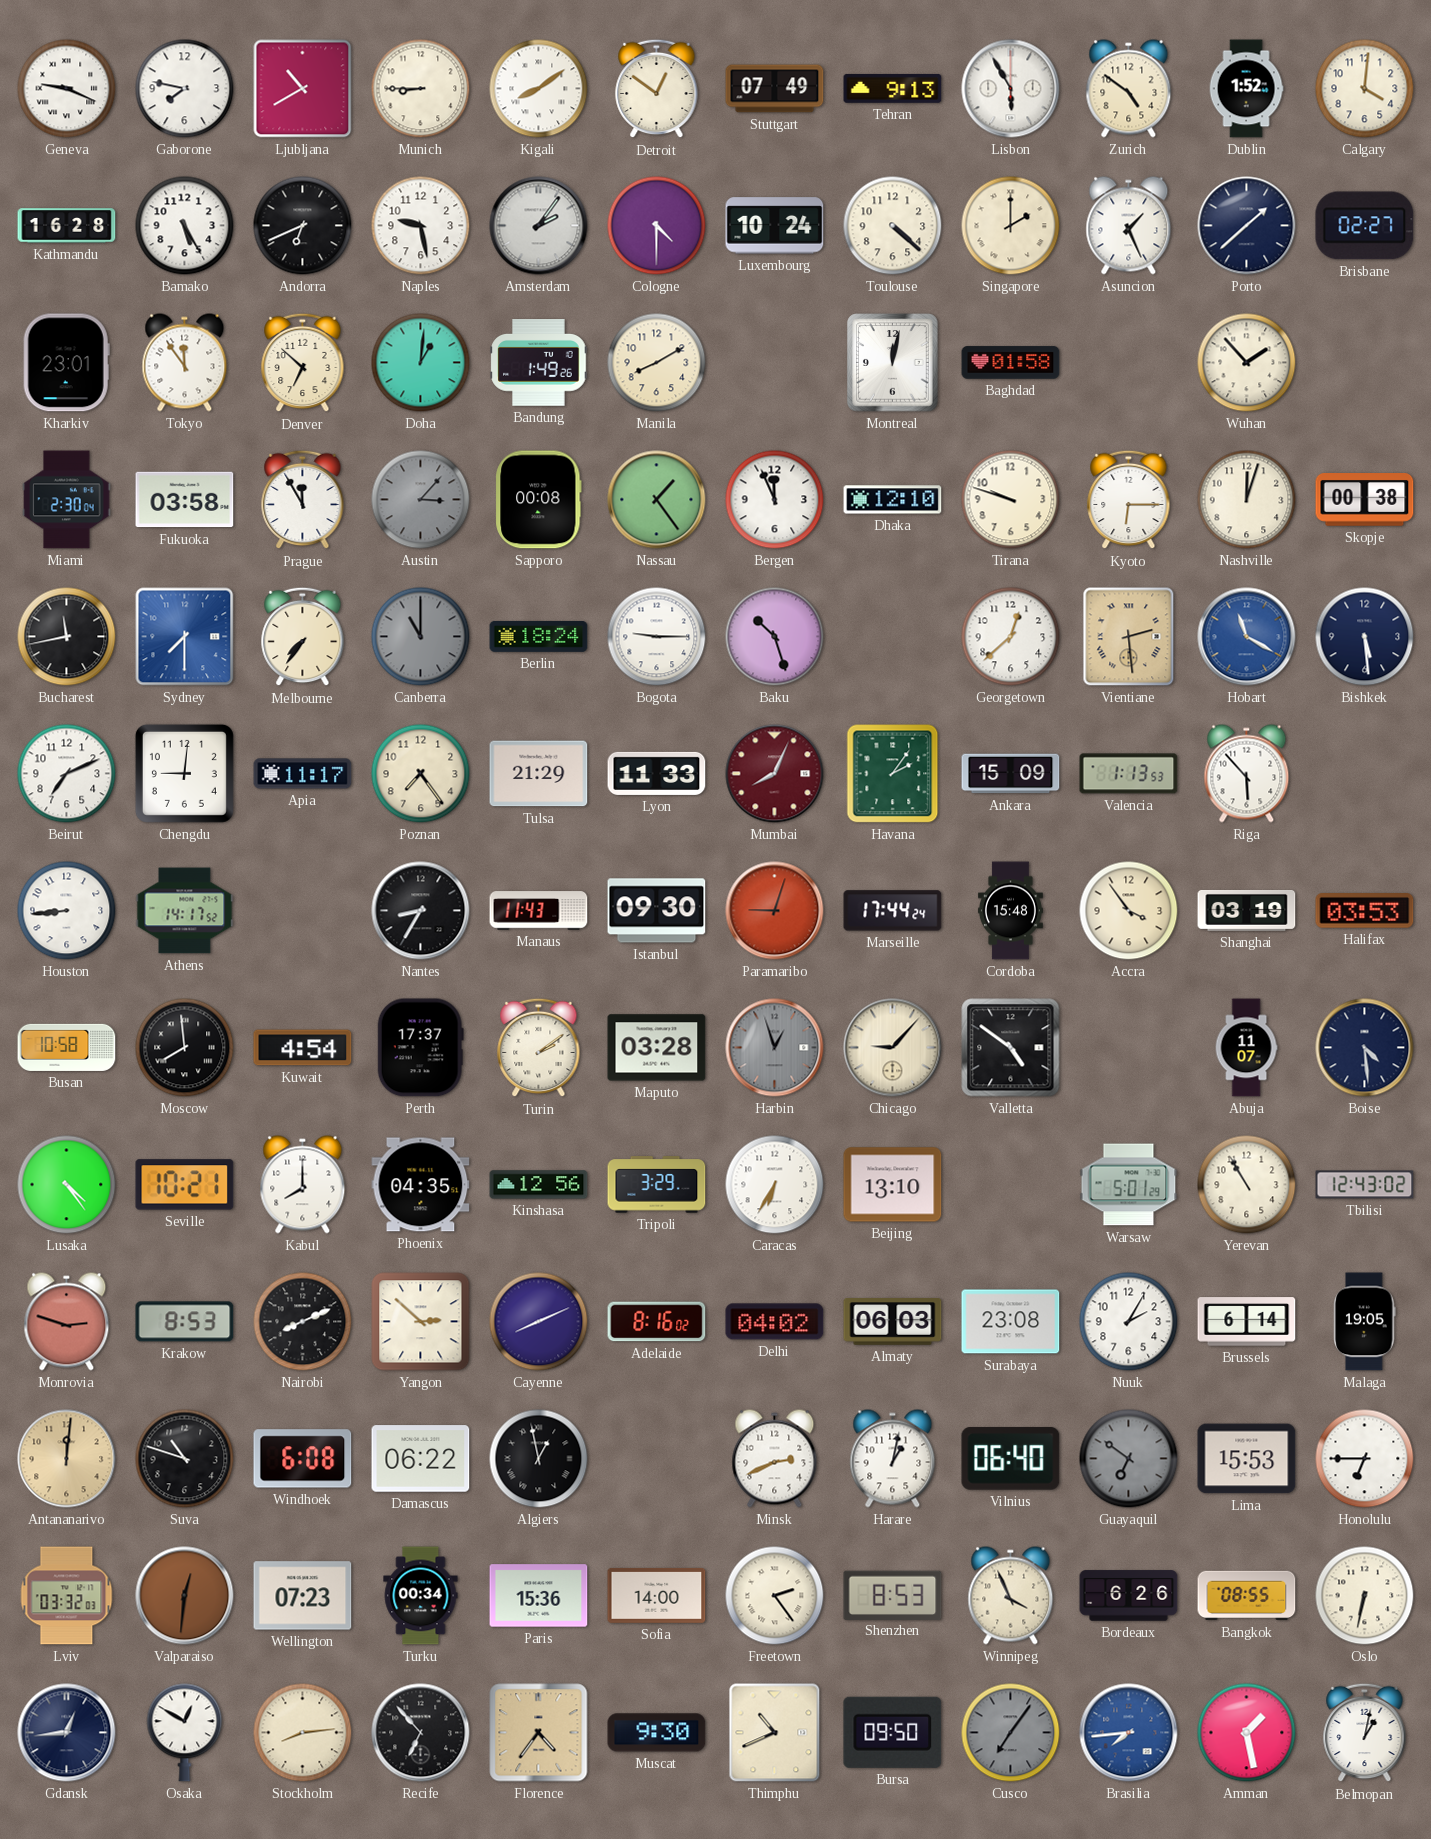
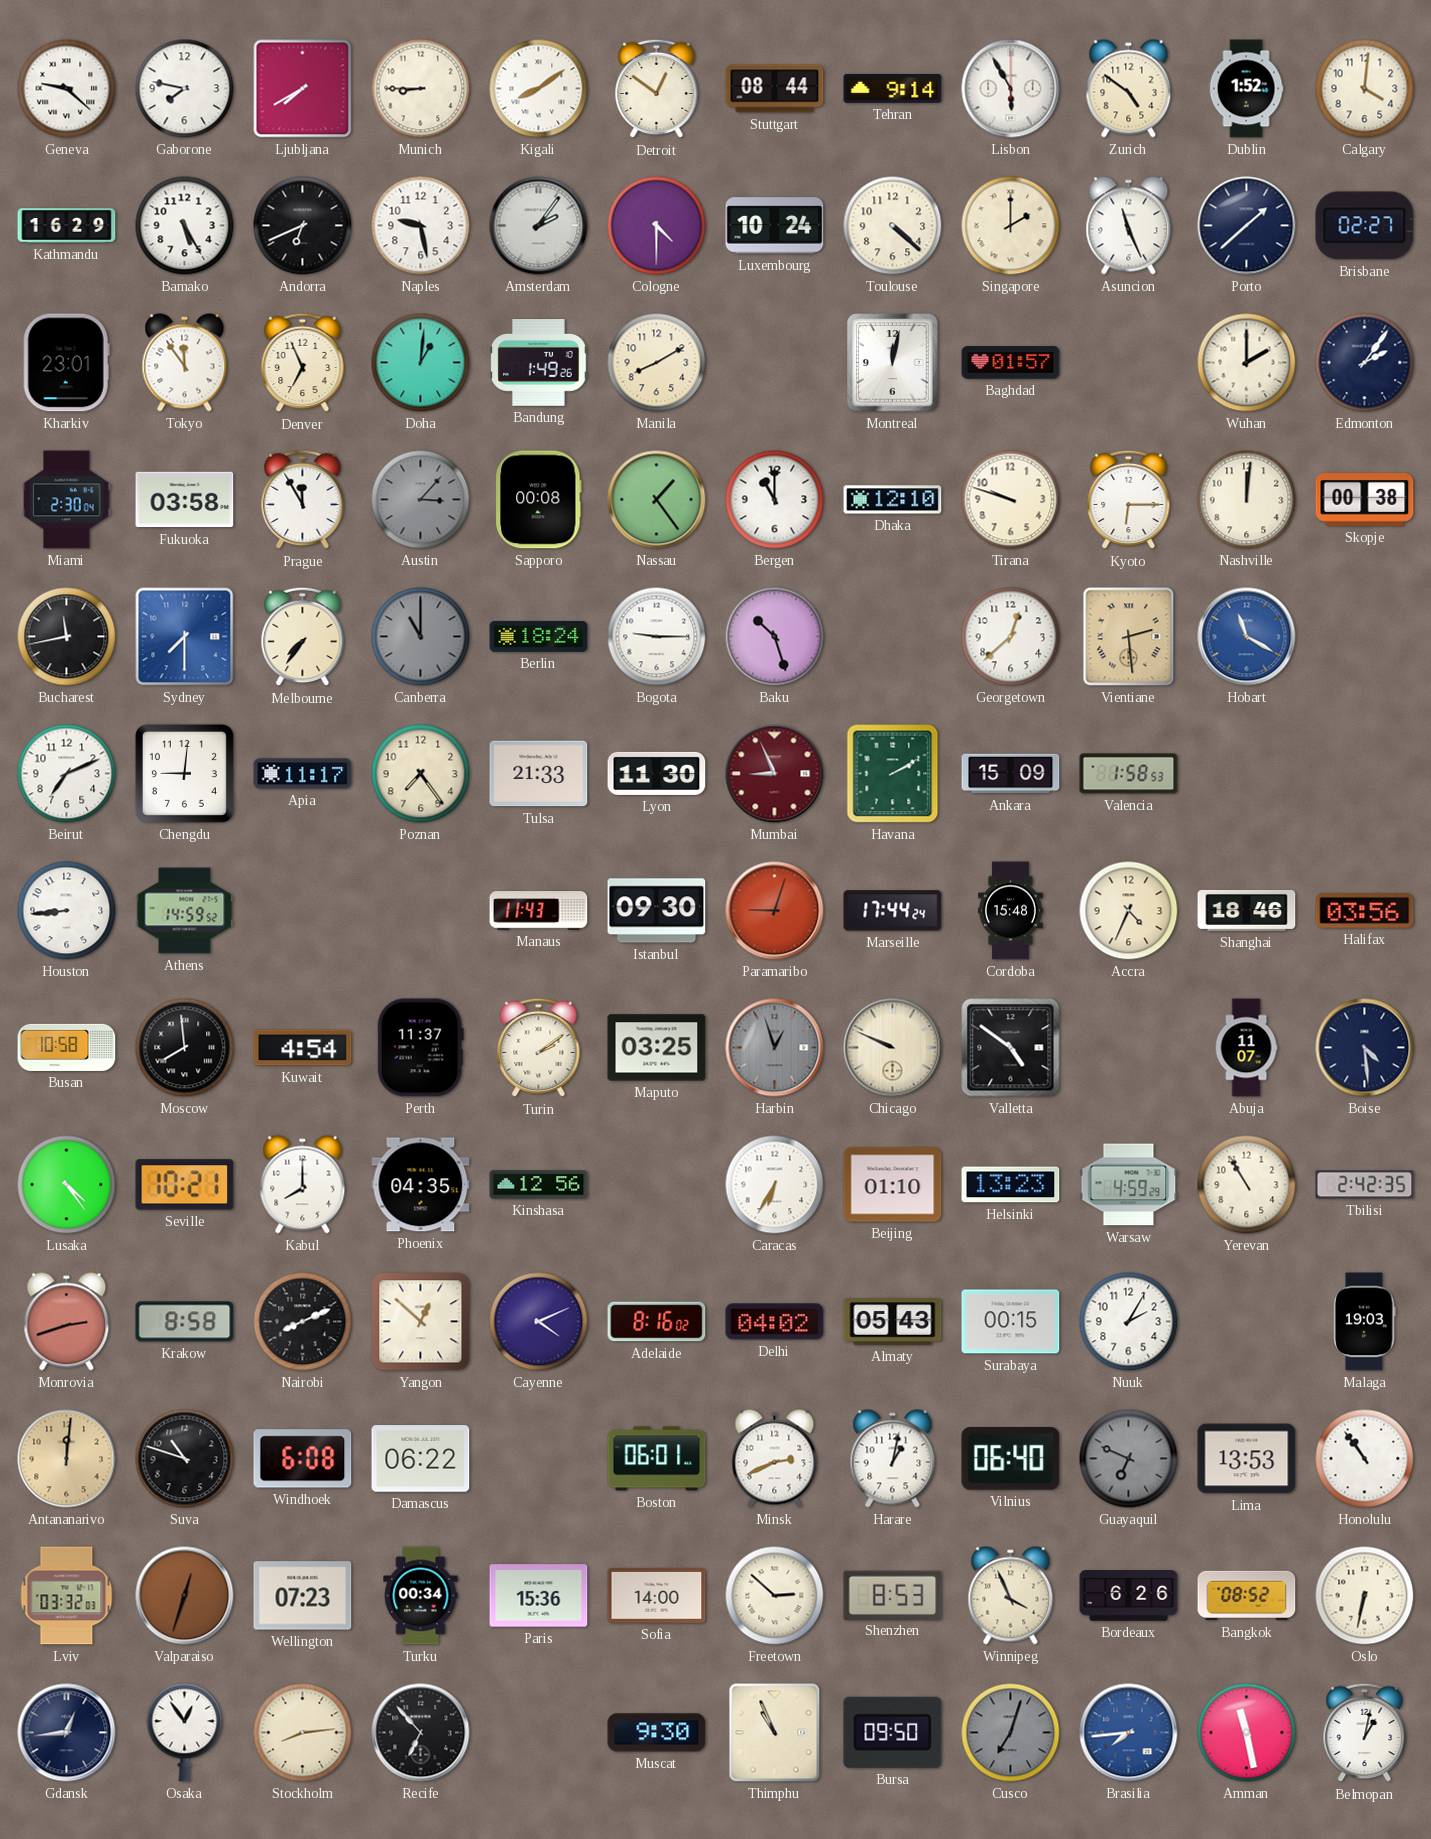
Geneva: 9:19 -> 9:22
Ljubljana: 10:40 -> 7:40
Stuttgart: 07:49 -> 08:44
Tehran: 9:13 -> 9:14
Kathmandu: 16:28 -> 16:29
Asuncion: 1:26 -> 11:26
Denver: 6:52 -> 6:56
Baghdad: 01:58 -> 01:57
Wuhan: 1:53 -> 2:00
Edmonton: none -> 2:06
Bergen: 11:56 -> 11:00
Nashville: 12:03 -> 12:01
Bishkek: 5:29 -> none
Tulsa: 21:29 -> 21:33
Lyon: 11:33 -> 11:30
Mumbai: 8:04 -> 8:56
Havana: 2:06 -> 2:10
Valencia: 1:13 -> 1:58
Riga: 5:53 -> none
Athens: 14:17 -> 14:59
Nantes: 8:35 -> none
Accra: 3:54 -> 4:34
Shanghai: 03:19 -> 18:46
Halifax: 03:53 -> 03:56
Perth: 17:37 -> 11:37
Maputo: 03:28 -> 03:25
Chicago: 9:07 -> 9:49
Tripoli: 3:29 -> none
Beijing: 13:10 -> 01:10
Helsinki: none -> 13:23
Warsaw: 5:01 -> 4:59
Tbilisi: 12:43 -> 2:42
Monrovia: 2:48 -> 2:42
Krakow: 8:53 -> 8:58
Yangon: 2:52 -> 12:52
Cayenne: 8:11 -> 4:11
Almaty: 06:03 -> 05:43
Surabaya: 23:08 -> 00:15
Brussels: 6:14 -> none
Malaga: 19:05 -> 19:03
Algiers: 12:58 -> none
Boston: none -> 06:01
Guayaquil: 6:51 -> 6:49
Lima: 15:53 -> 13:53
Honolulu: 6:45 -> 10:54
Valparaiso: 12:31 -> 12:33
Freetown: 2:24 -> 2:52
Bangkok: 08:55 -> 08:52
Osaka: 12:50 -> 12:54
Florence: 4:36 -> none
Thimphu: 10:41 -> 10:56
Cusco: 7:06 -> 7:03
Amman: 1:28 -> 11:28
